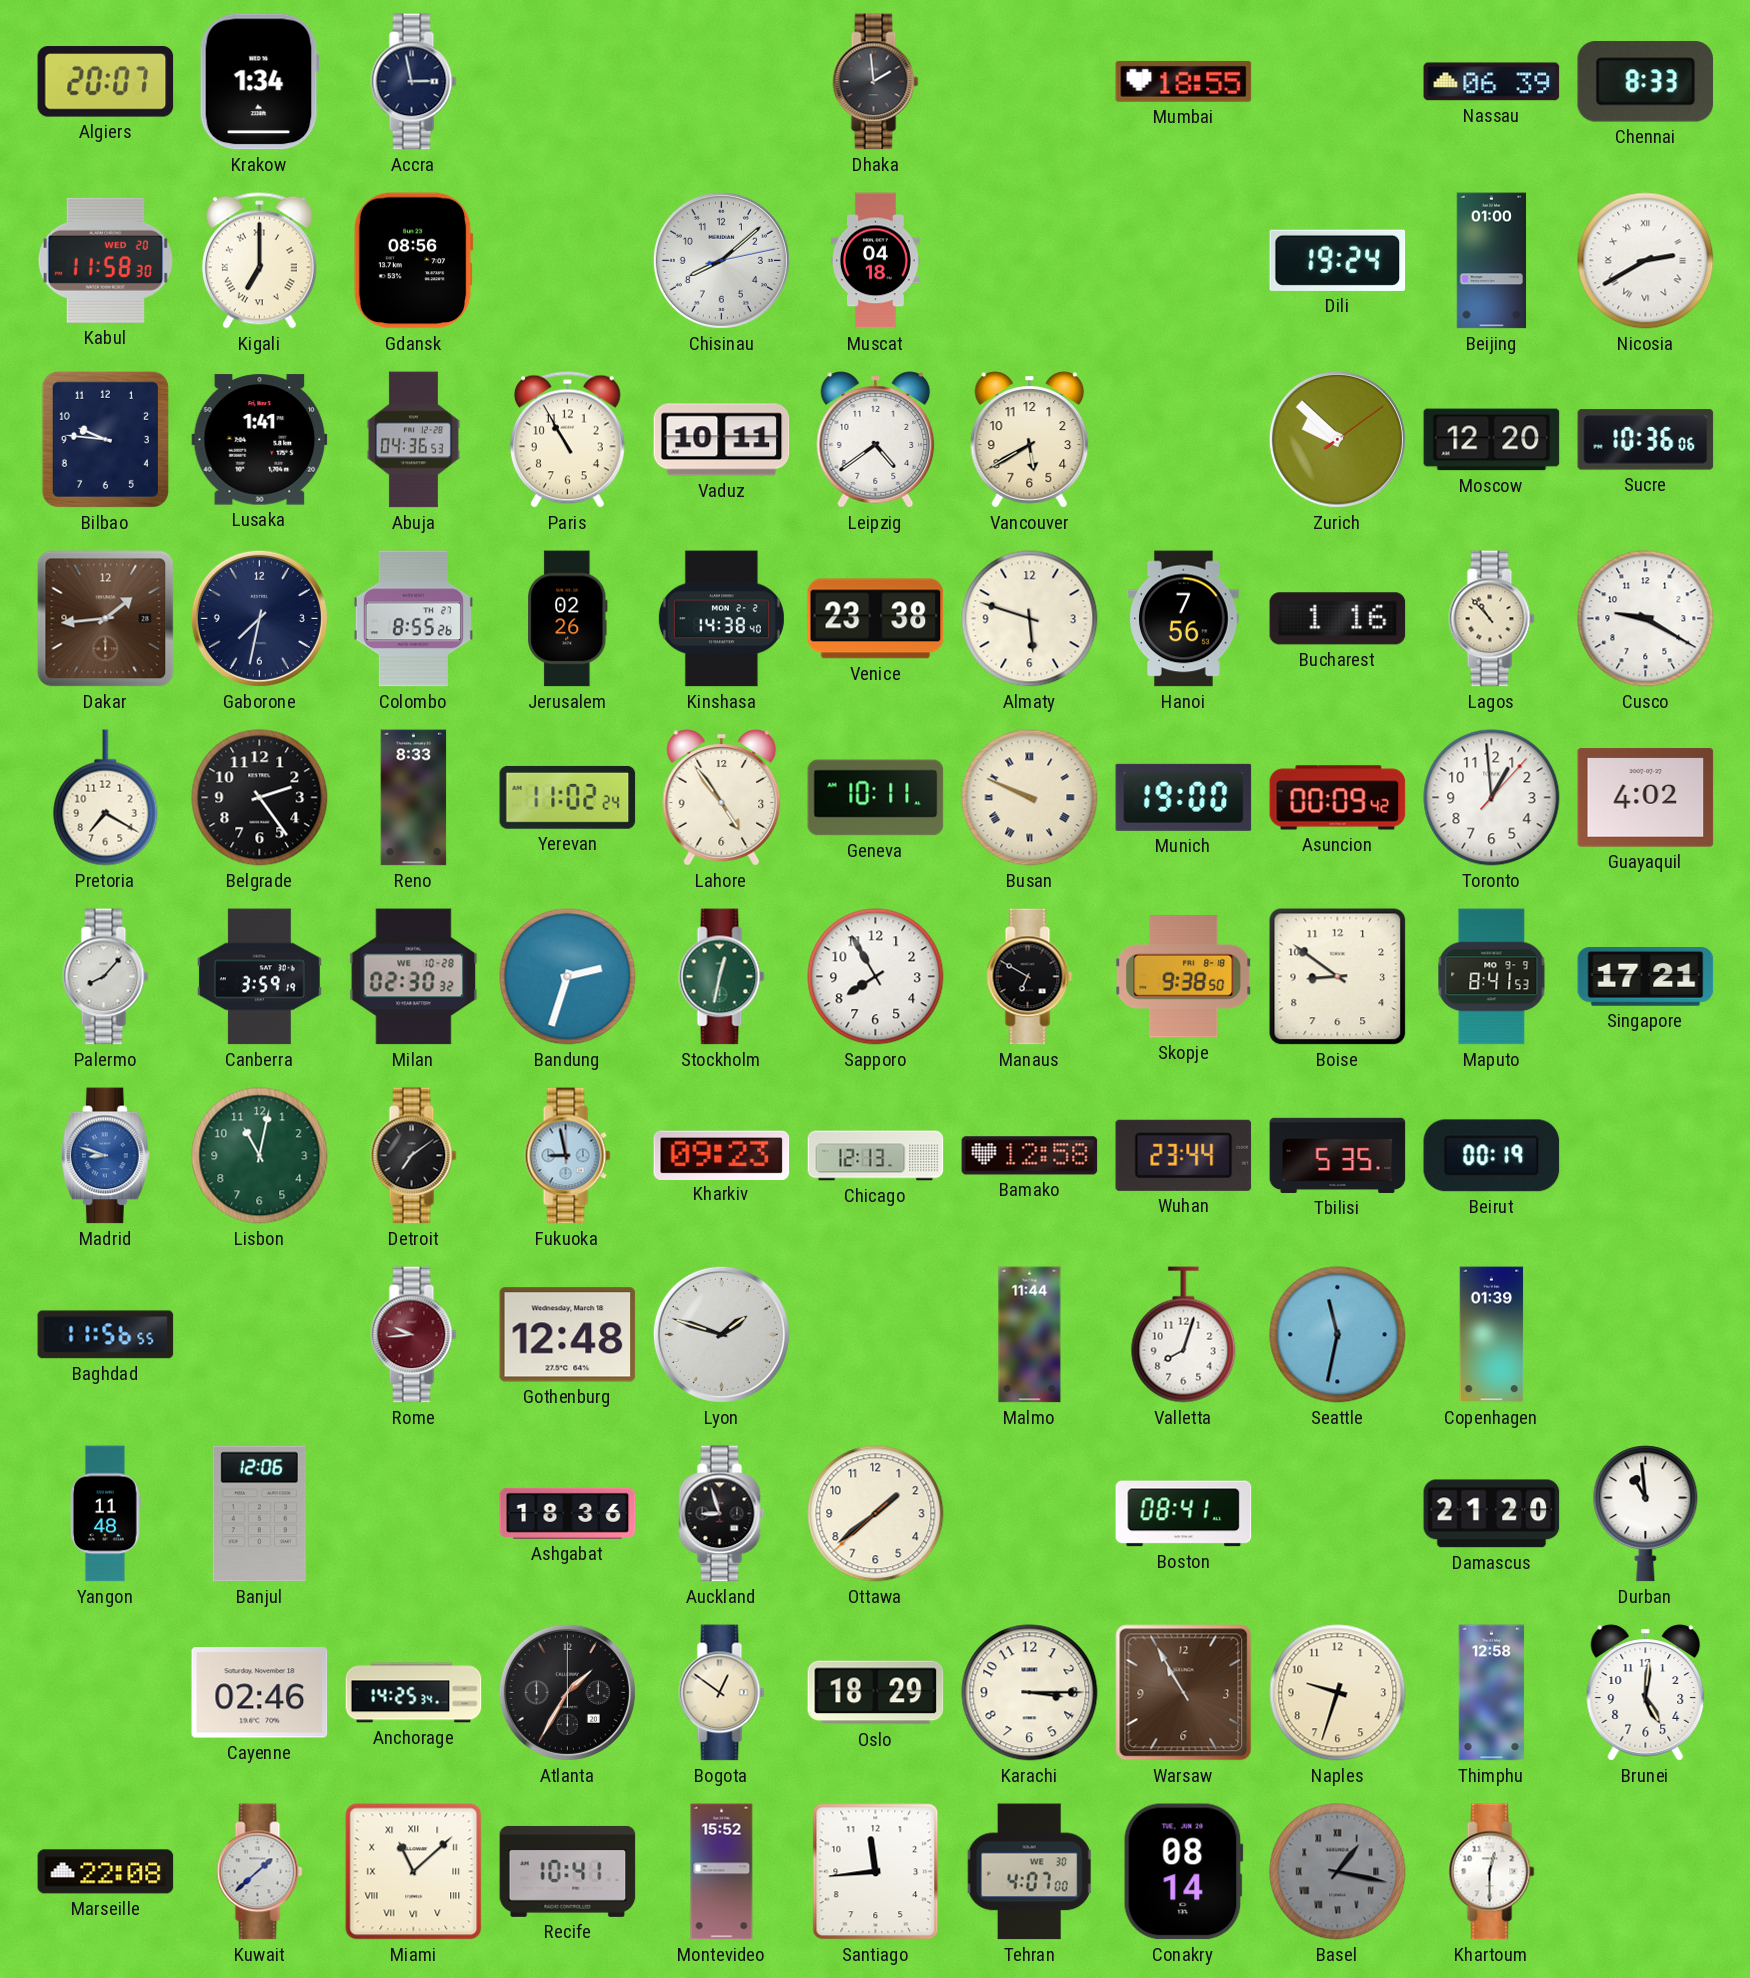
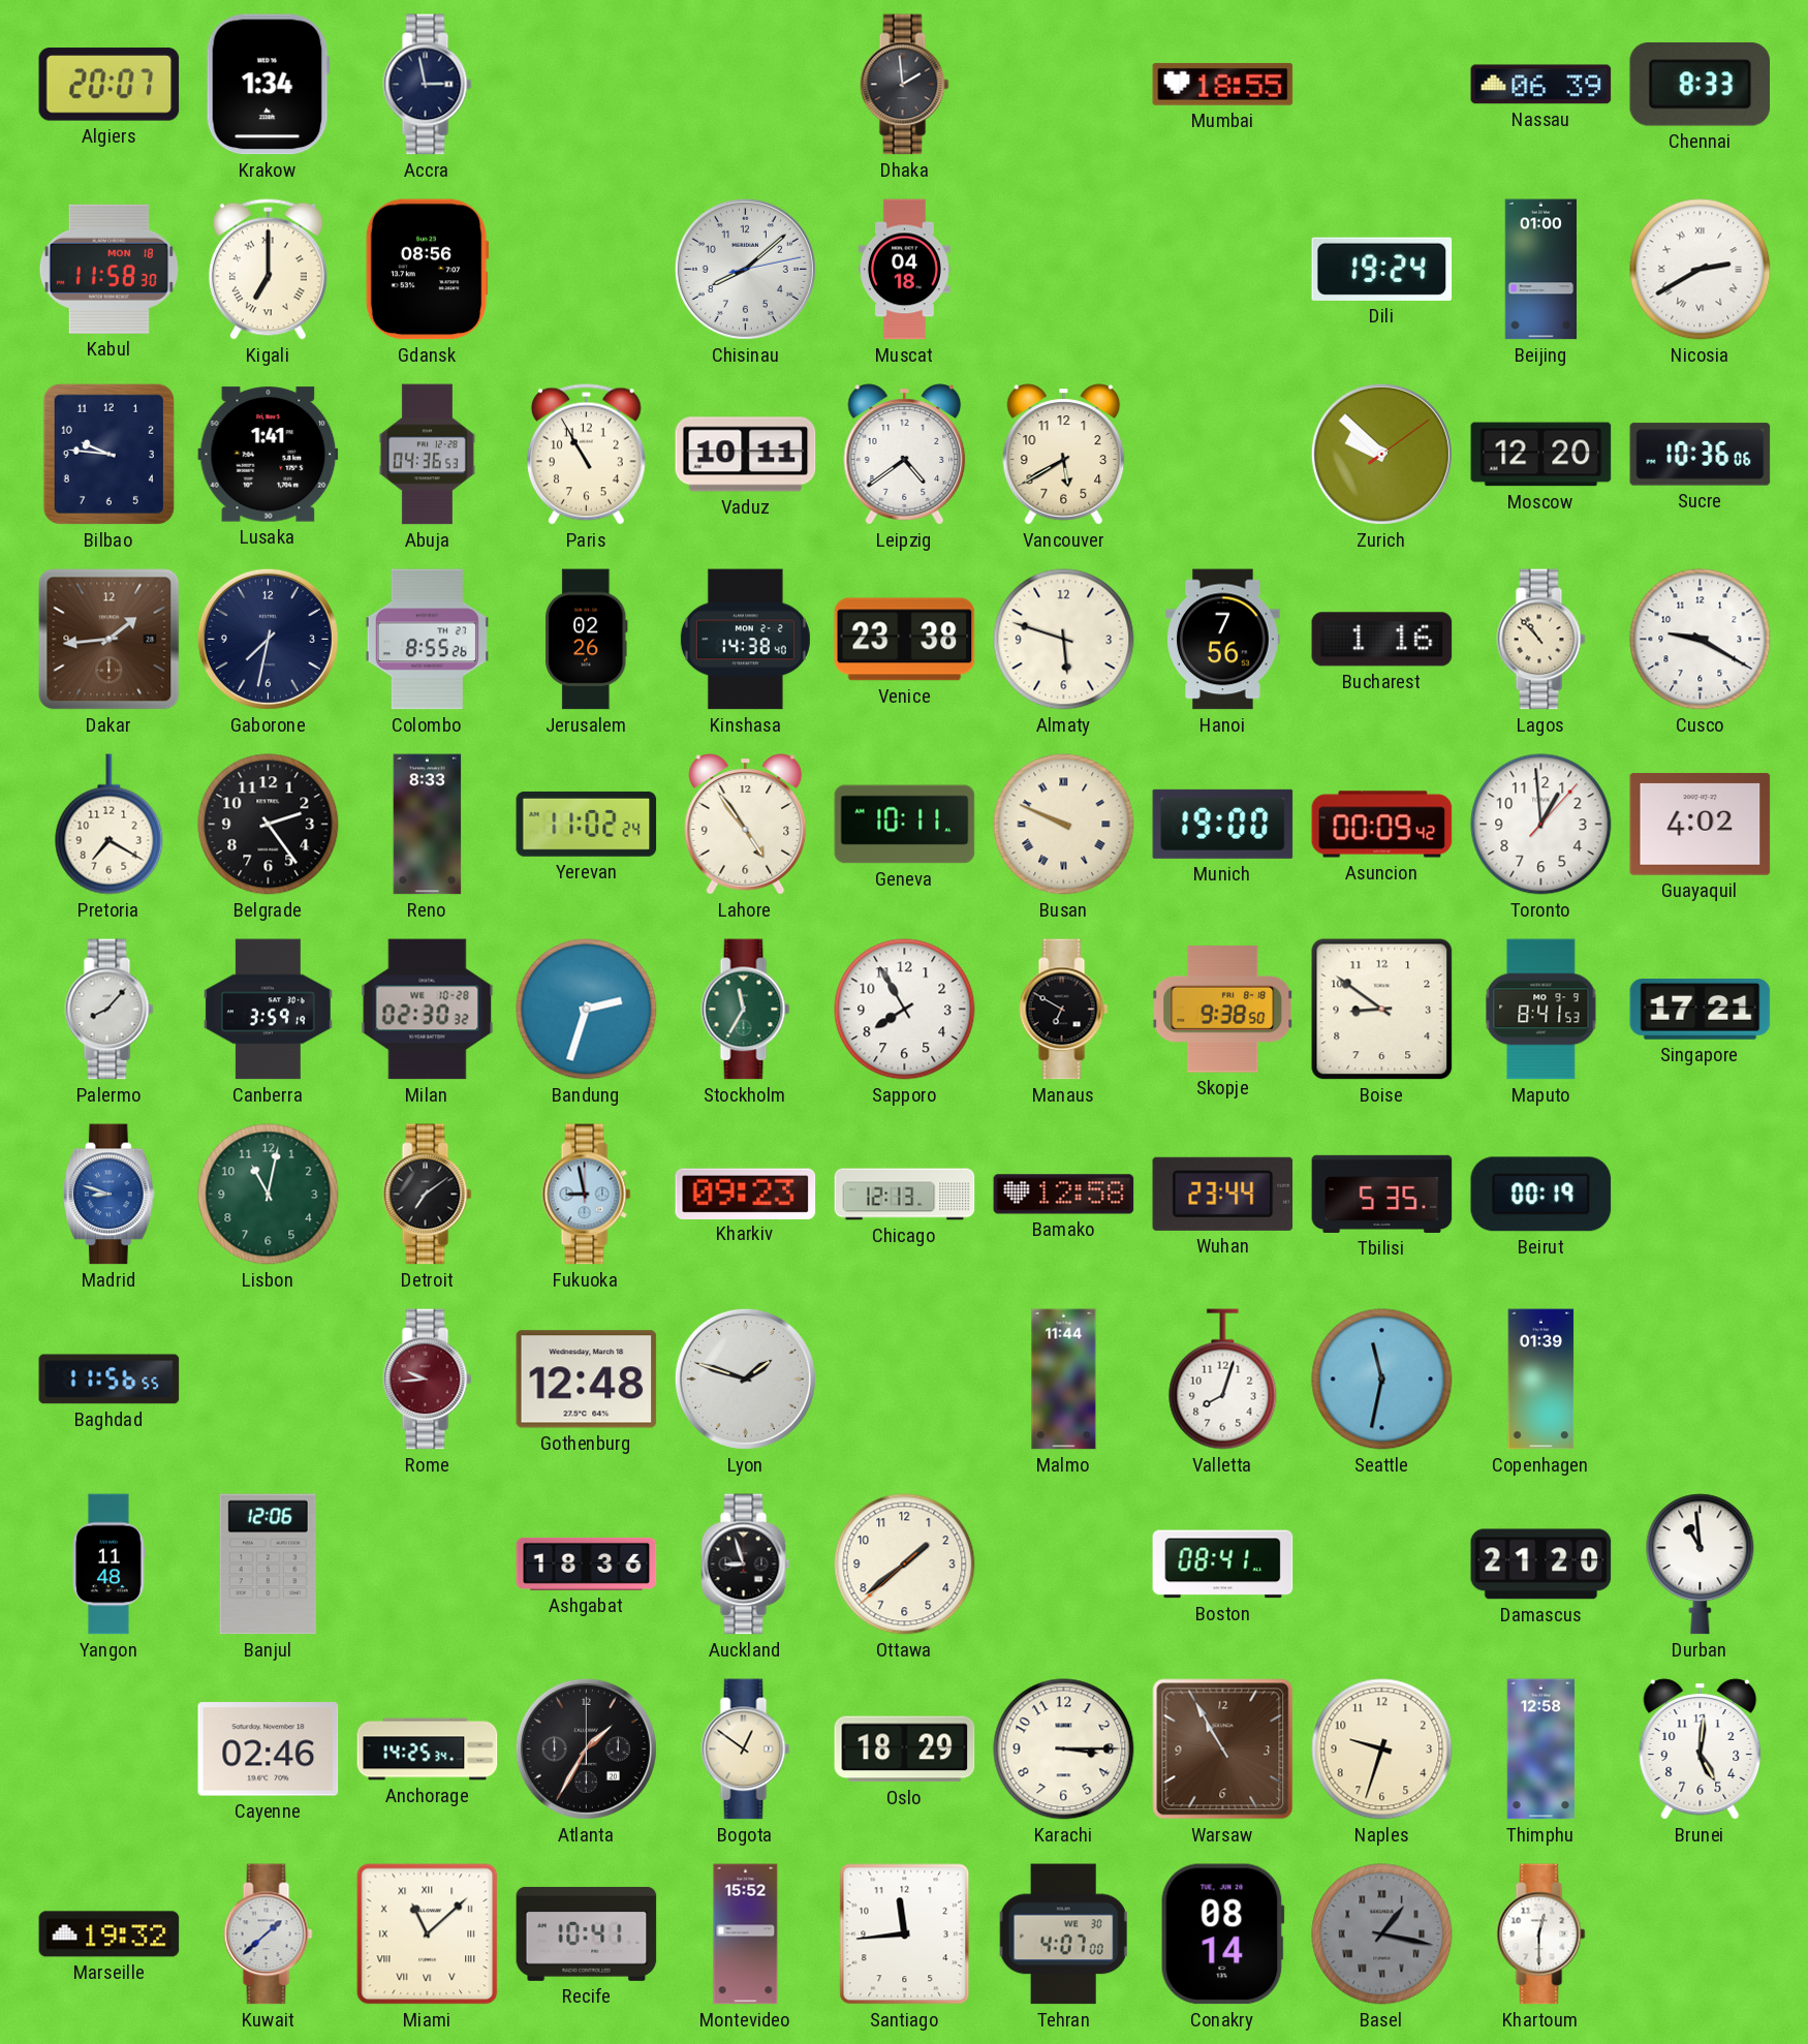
Kabul date: WED 20 -> MON 18
Stockholm: 12:32 -> 11:35
Marseille: 22:08 -> 19:32
